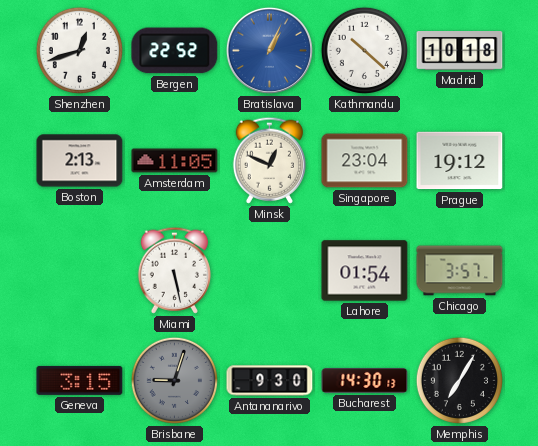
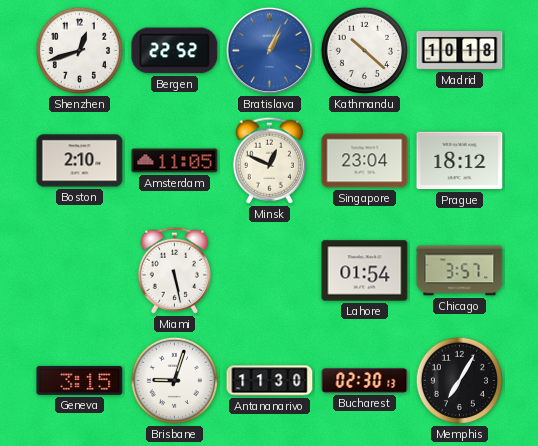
Boston: 2:13 -> 2:10
Prague: 19:12 -> 18:12
Brisbane dial: grey -> white
Antananarivo: 9:30 -> 11:30
Bucharest: 14:30 -> 02:30
